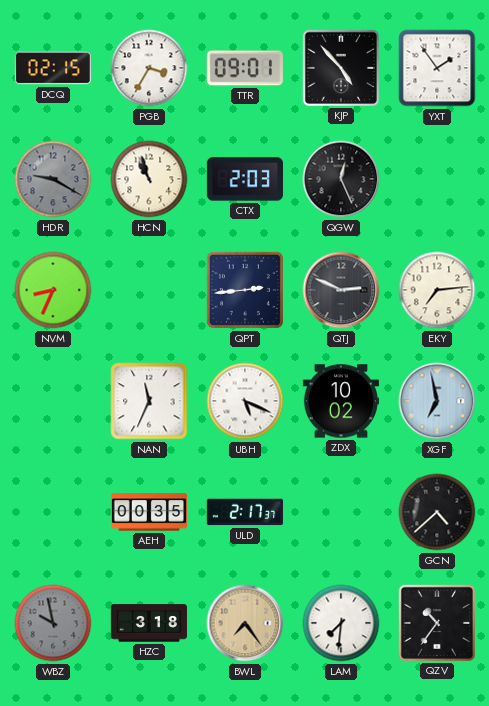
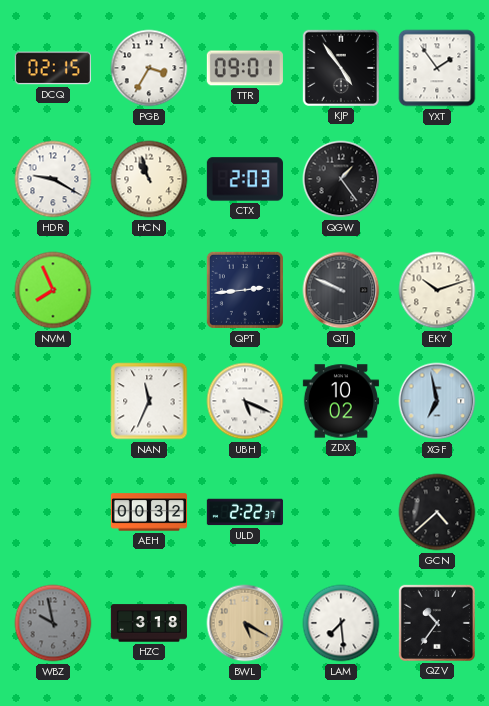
KJP: 4:53 -> 4:54
HDR dial: grey -> white
QGW: 12:26 -> 1:24
NVM: 8:34 -> 7:56
QTJ: 2:49 -> 9:49
EKY: 7:14 -> 10:12
AEH: 00:35 -> 00:32
ULD: 2:17 -> 2:22
BWL: 7:24 -> 5:20
LAM: 7:31 -> 7:29
